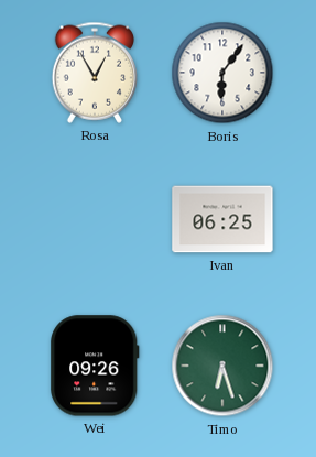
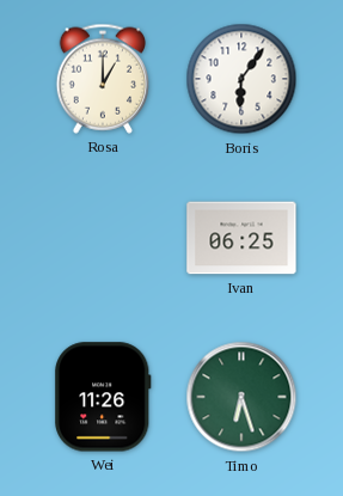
Rosa: 12:55 -> 1:00
Wei: 09:26 -> 11:26
